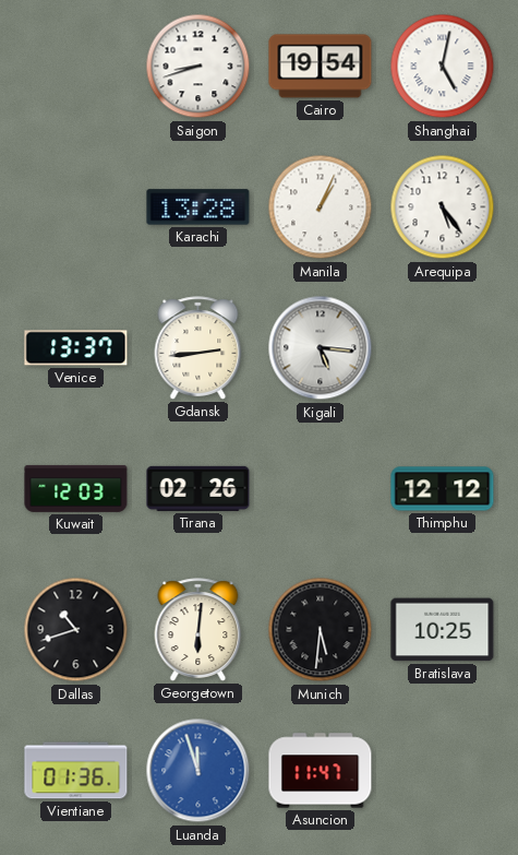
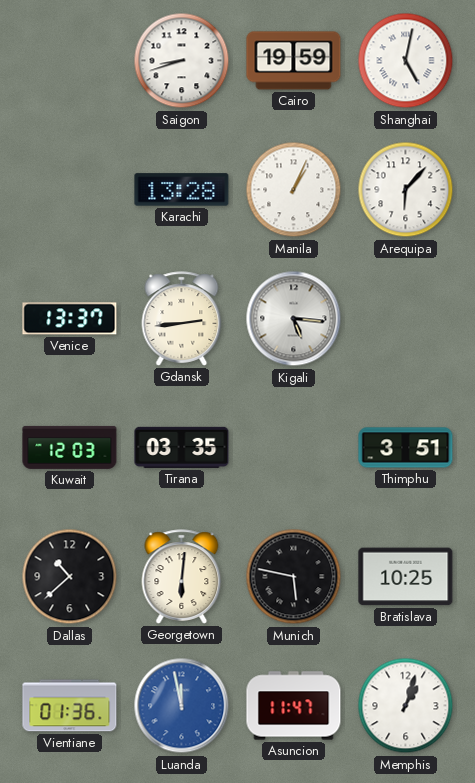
Cairo: 19:54 -> 19:59
Arequipa: 5:24 -> 6:07
Tirana: 02:26 -> 03:35
Thimphu: 12:12 -> 3:51
Dallas: 10:42 -> 10:38
Munich: 5:31 -> 5:47
Luanda: 11:57 -> 11:58
Memphis: none -> 1:03
